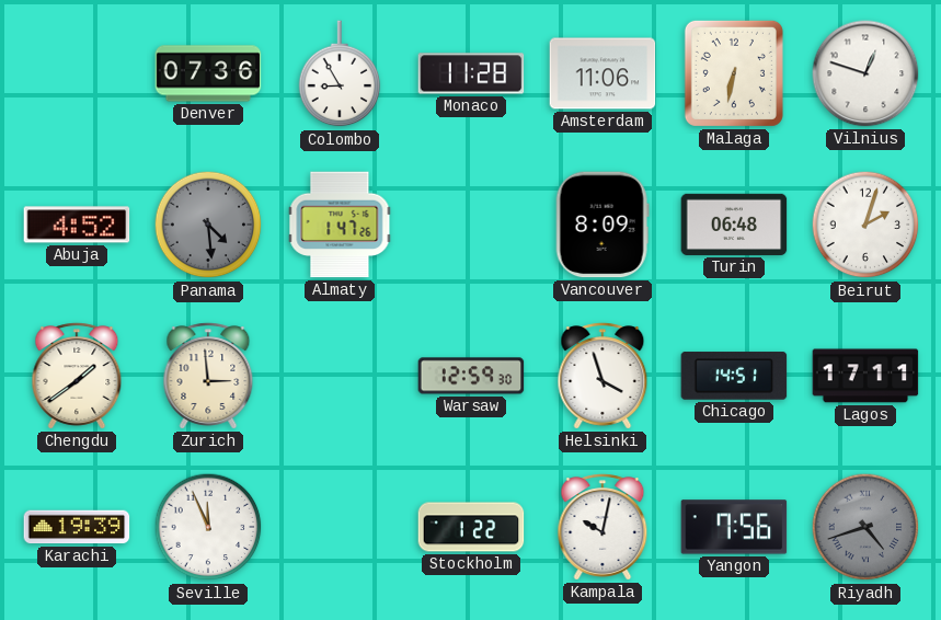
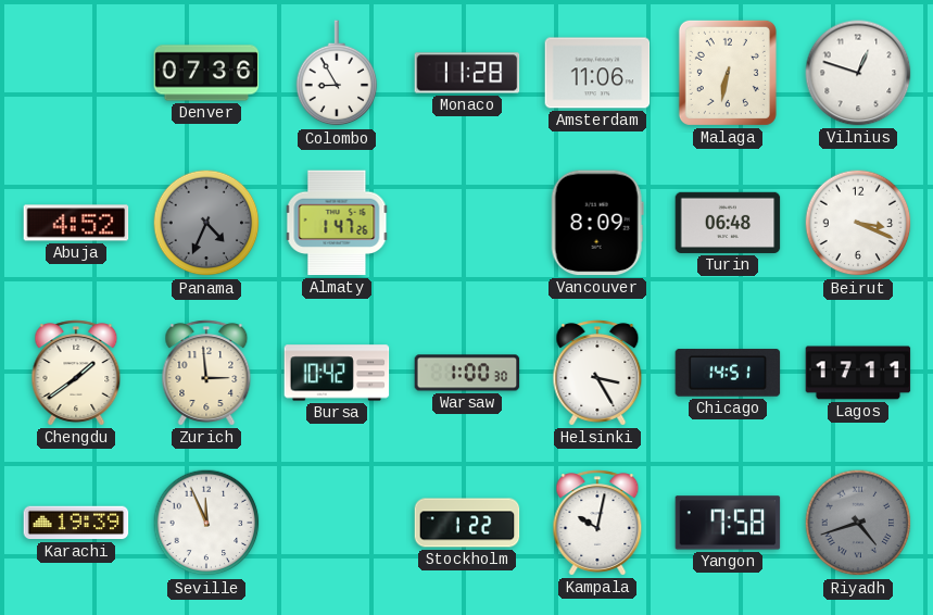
Panama: 4:29 -> 4:34
Beirut: 2:03 -> 3:19
Bursa: none -> 10:42
Warsaw: 12:59 -> 1:00
Helsinki: 3:57 -> 3:25
Yangon: 7:56 -> 7:58
